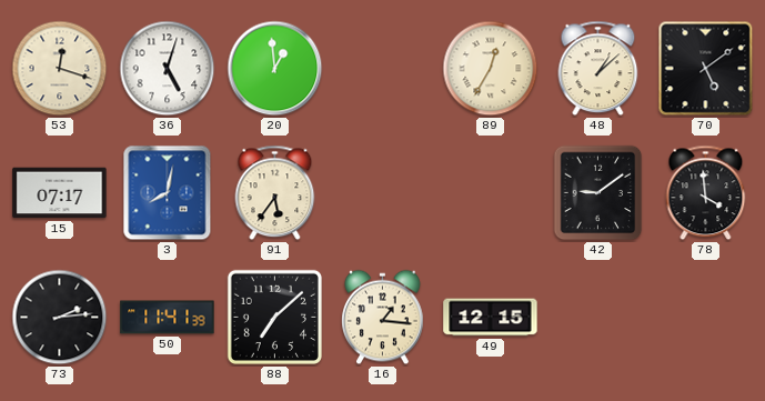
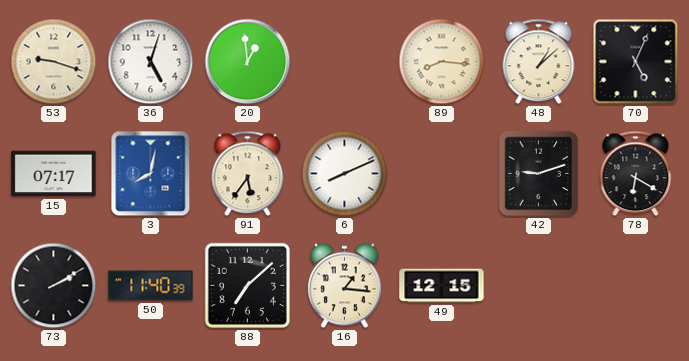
53: 12:18 -> 9:18
89: 12:35 -> 8:16
70: 5:09 -> 5:04
6: none -> 8:11
42: 9:09 -> 9:12
78: 3:59 -> 6:20
73: 2:14 -> 2:10
50: 11:41 -> 11:40
